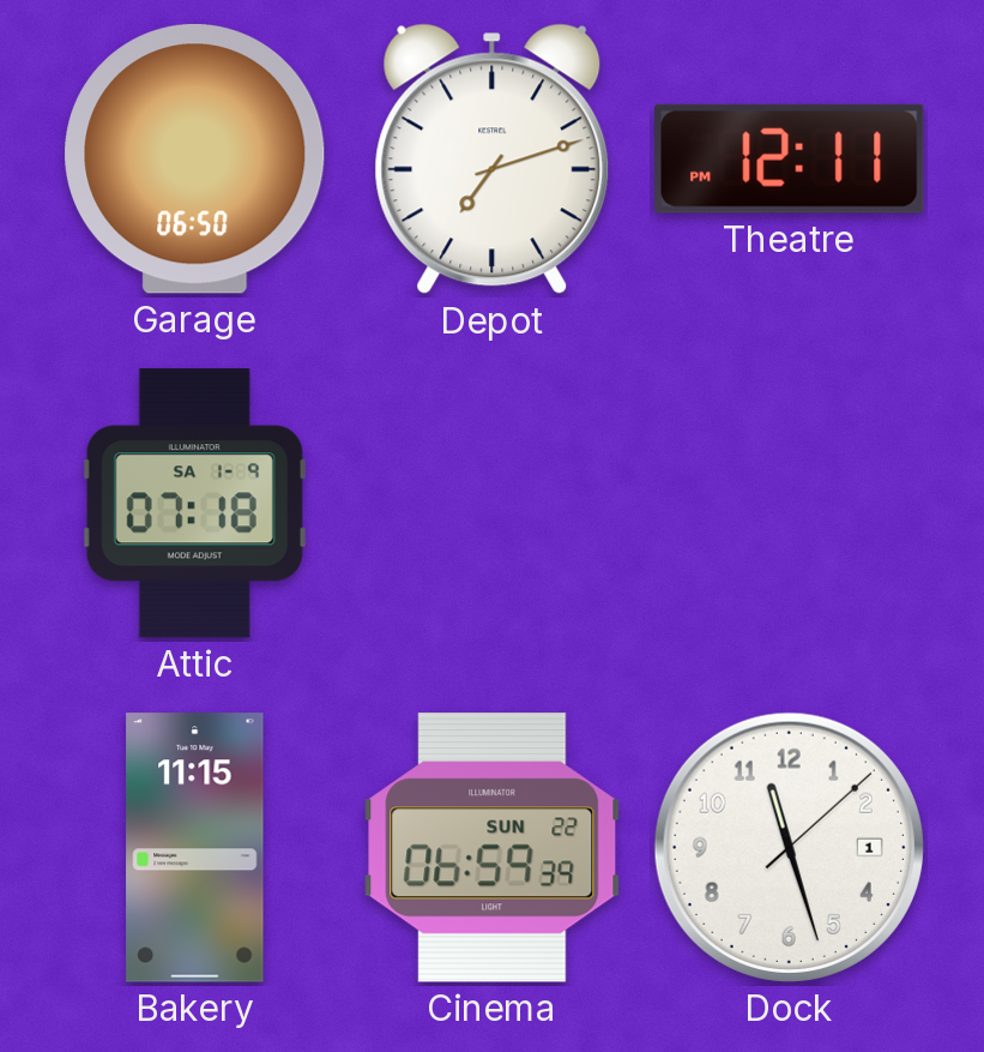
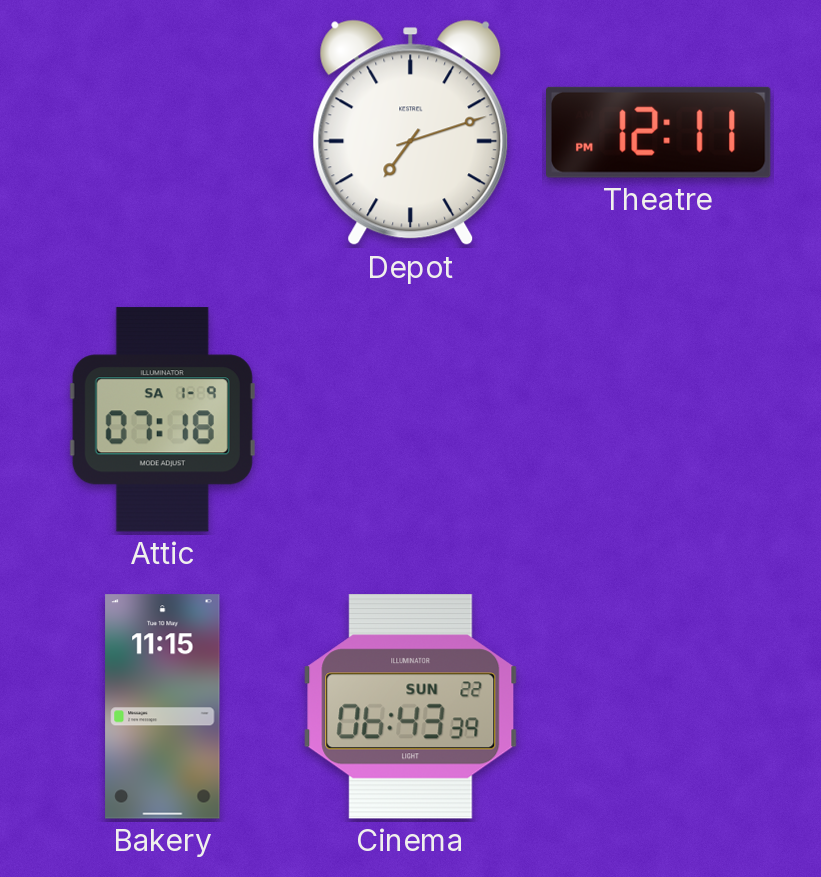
Garage: 06:50 -> none
Cinema: 06:59 -> 06:43
Dock: 11:27 -> none
